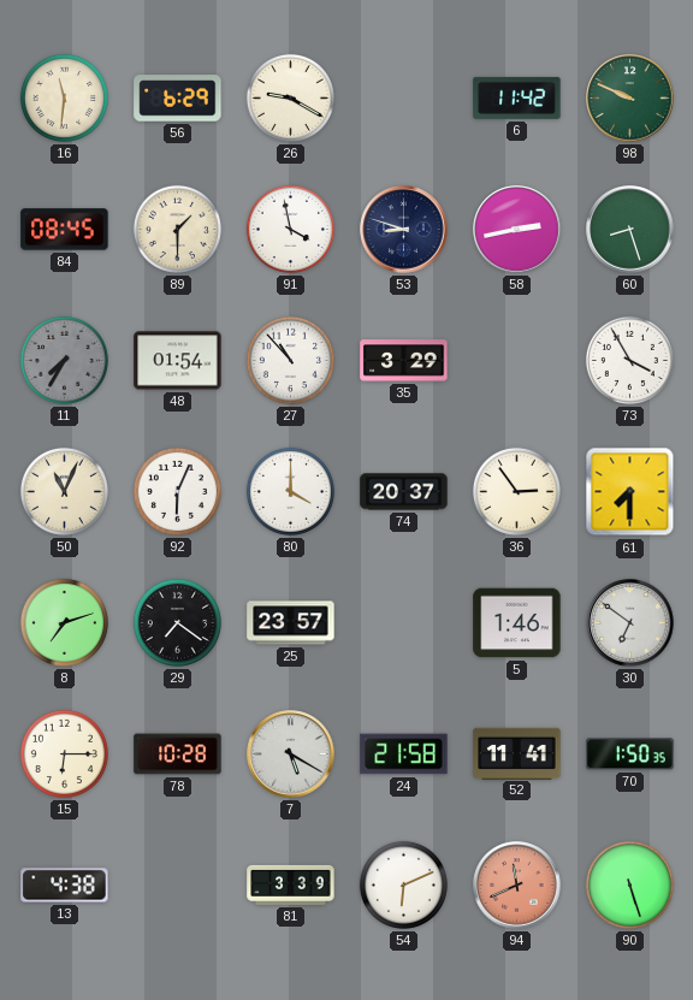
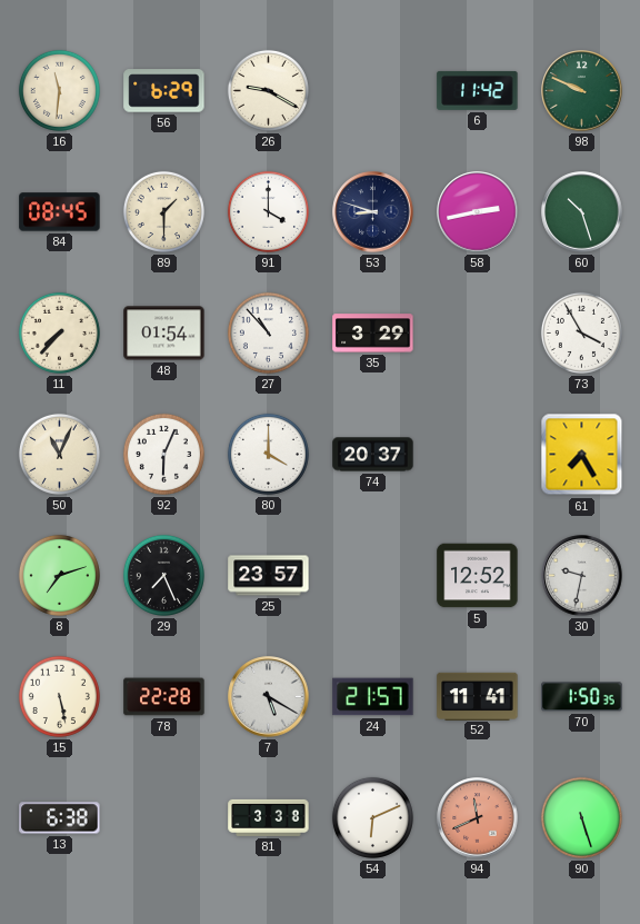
91: 3:58 -> 4:00
60: 8:27 -> 10:27
11: 7:35 -> 7:37
11 dial: grey -> cream
36: 2:54 -> none
61: 7:30 -> 7:25
29: 7:21 -> 7:26
5: 1:46 -> 12:52
30: 6:51 -> 9:32
15: 6:15 -> 5:28
78: 10:28 -> 22:28
24: 21:58 -> 21:57
13: 4:38 -> 6:38
81: 3:39 -> 3:38
